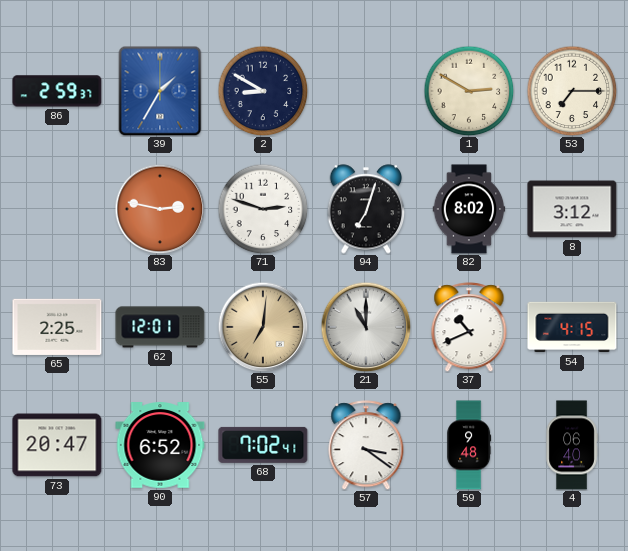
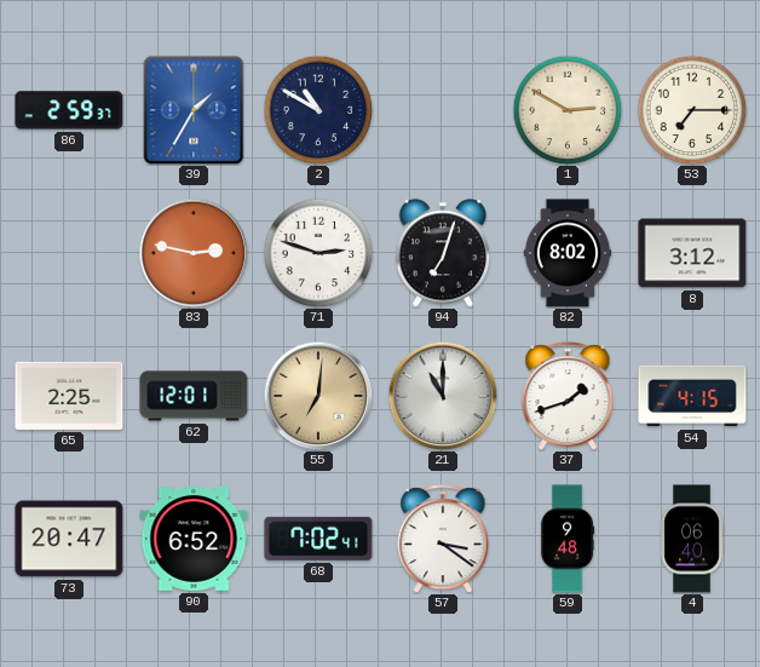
2: 8:50 -> 10:50
37: 10:41 -> 1:42
